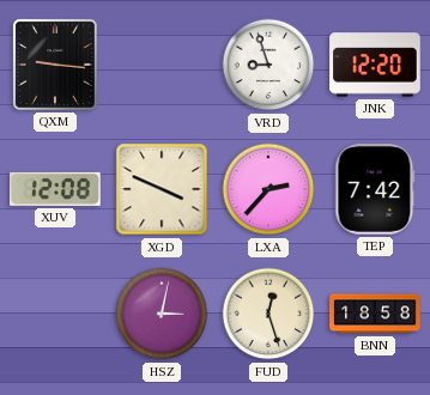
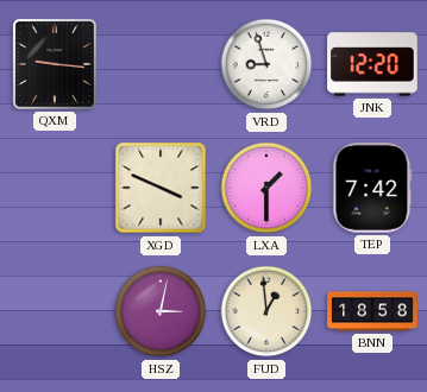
XUV: 12:08 -> none
LXA: 2:37 -> 1:30
FUD: 12:27 -> 12:59
